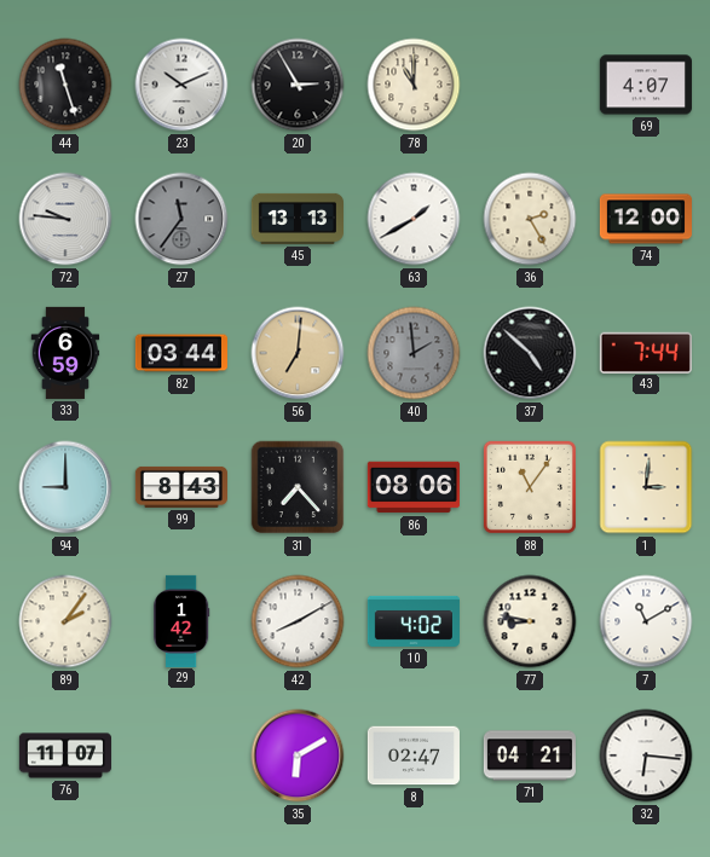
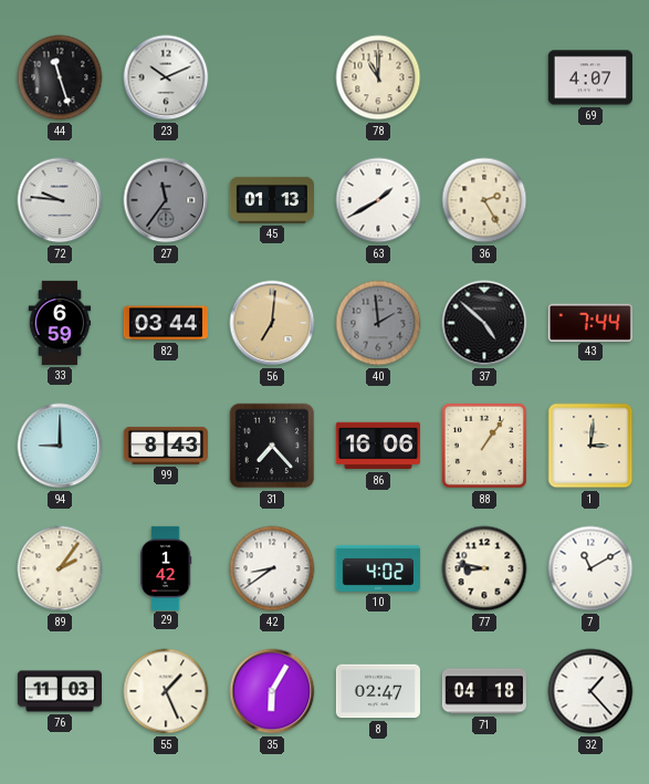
20: 2:55 -> none
45: 13:13 -> 01:13
74: 12:00 -> none
86: 08:06 -> 16:06
88: 11:06 -> 1:06
42: 8:10 -> 8:39
76: 11:07 -> 11:03
55: none -> 1:26
35: 6:10 -> 6:05
71: 04:21 -> 04:18
32: 6:16 -> 1:23
